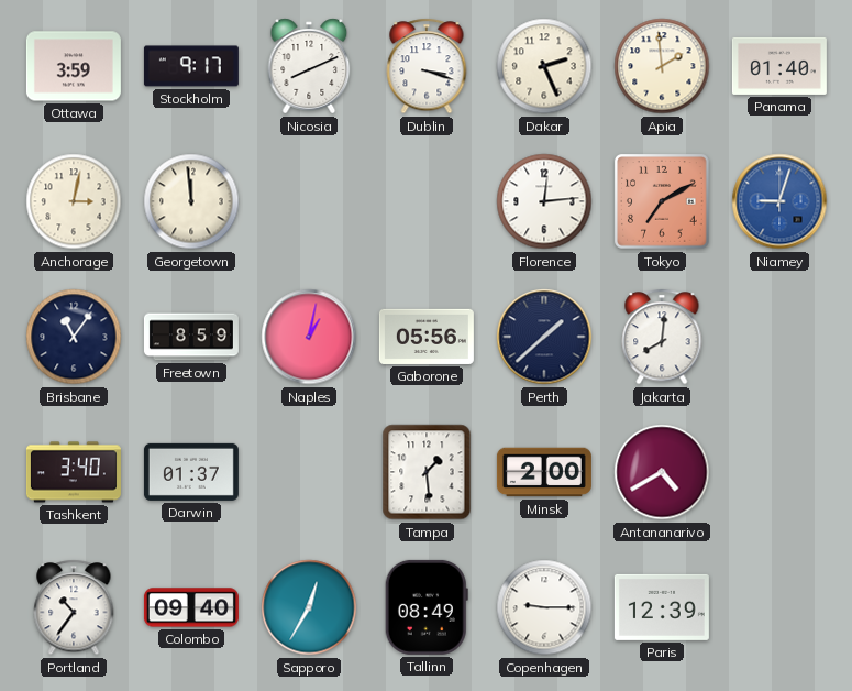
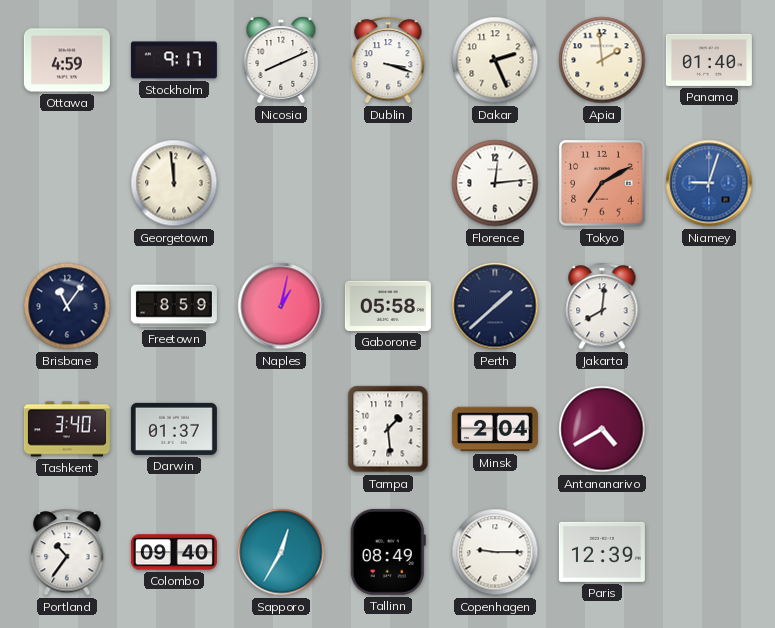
Ottawa: 3:59 -> 4:59
Anchorage: 3:02 -> none
Gaborone: 05:56 -> 05:58
Minsk: 2:00 -> 2:04
